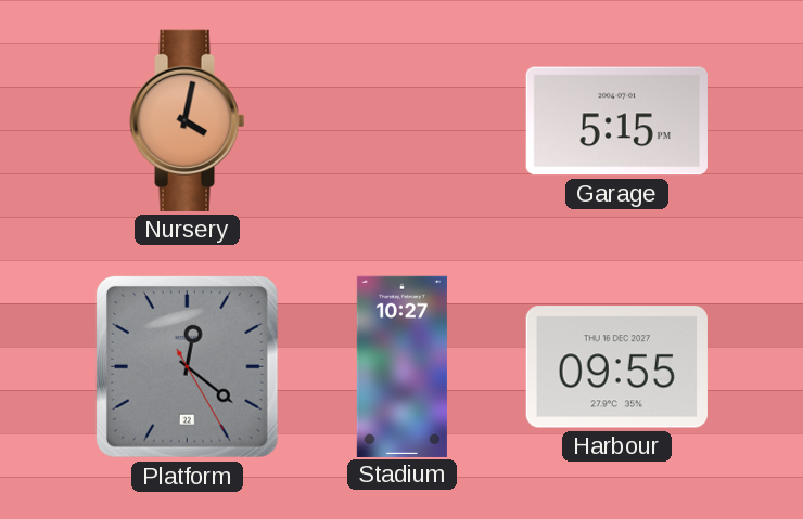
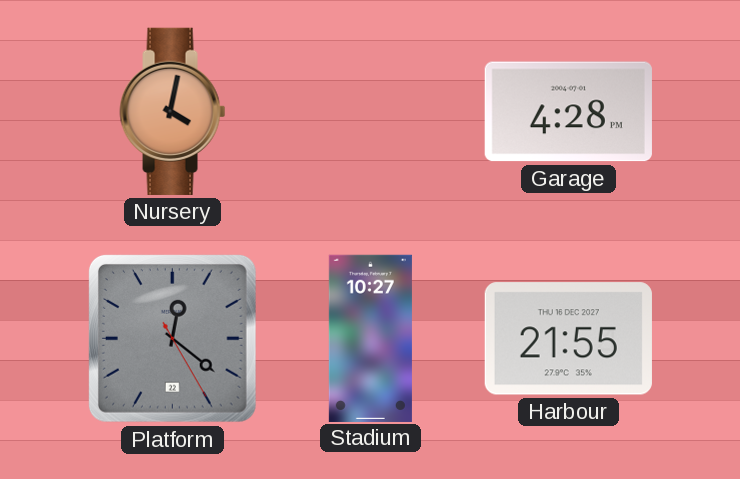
Garage: 5:15 -> 4:28
Harbour: 09:55 -> 21:55
